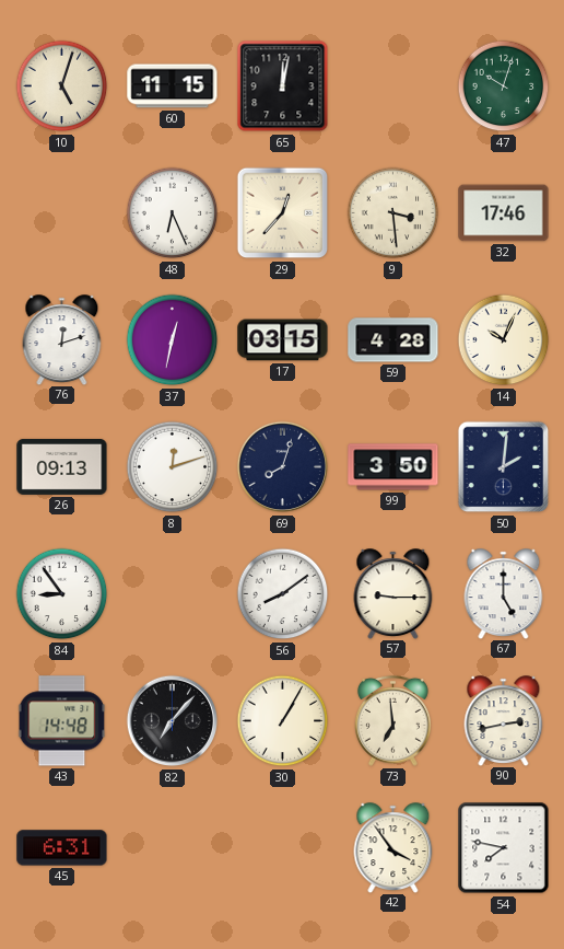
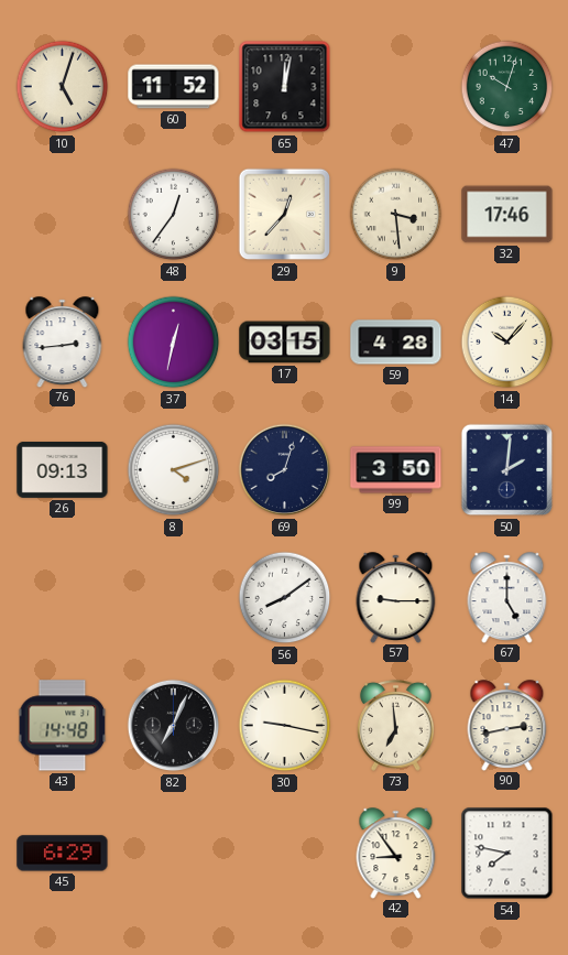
60: 11:15 -> 11:52
48: 6:26 -> 12:36
76: 12:12 -> 2:44
14: 10:04 -> 10:07
8: 12:12 -> 4:12
84: 8:54 -> none
82: 7:07 -> 7:04
30: 1:05 -> 9:17
45: 6:31 -> 6:29
42: 3:54 -> 8:54
